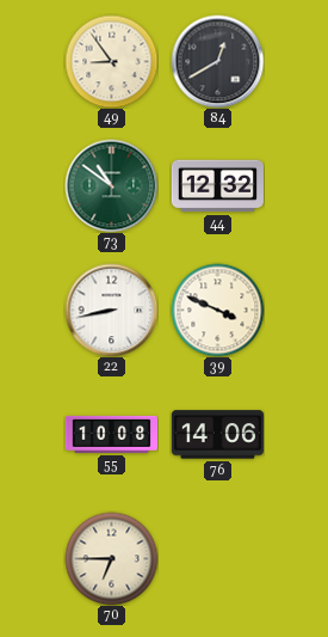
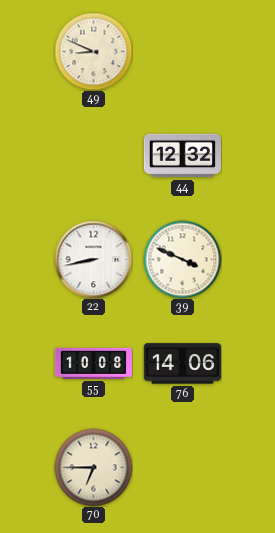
49: 8:54 -> 8:49
84: 12:40 -> none
73: 10:51 -> none
